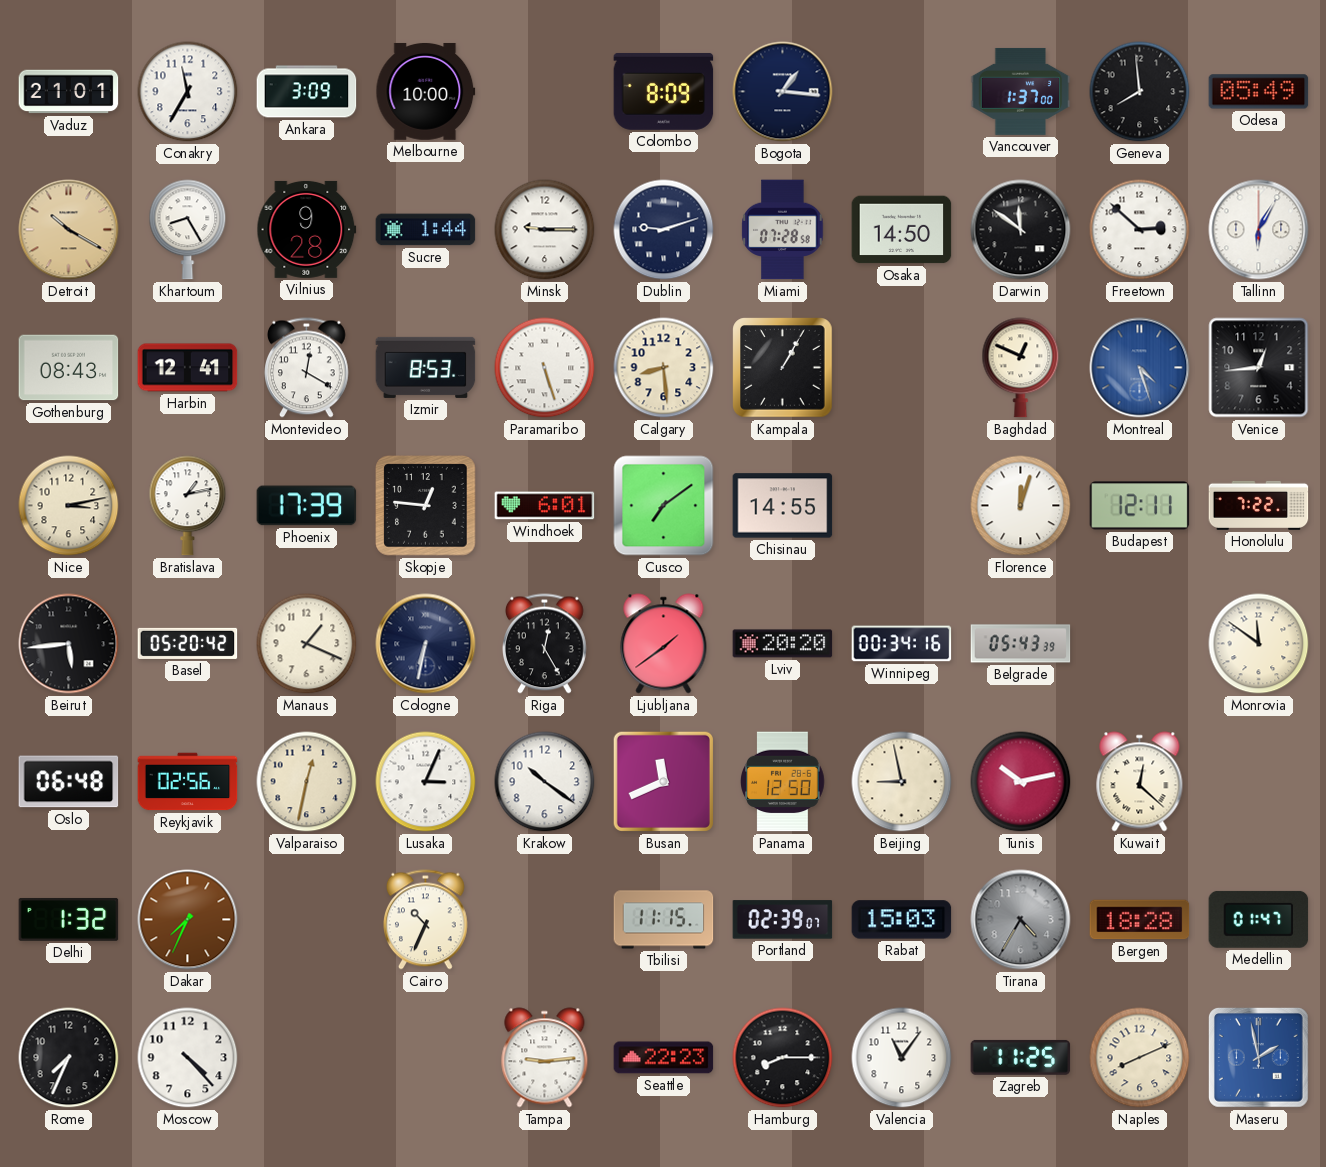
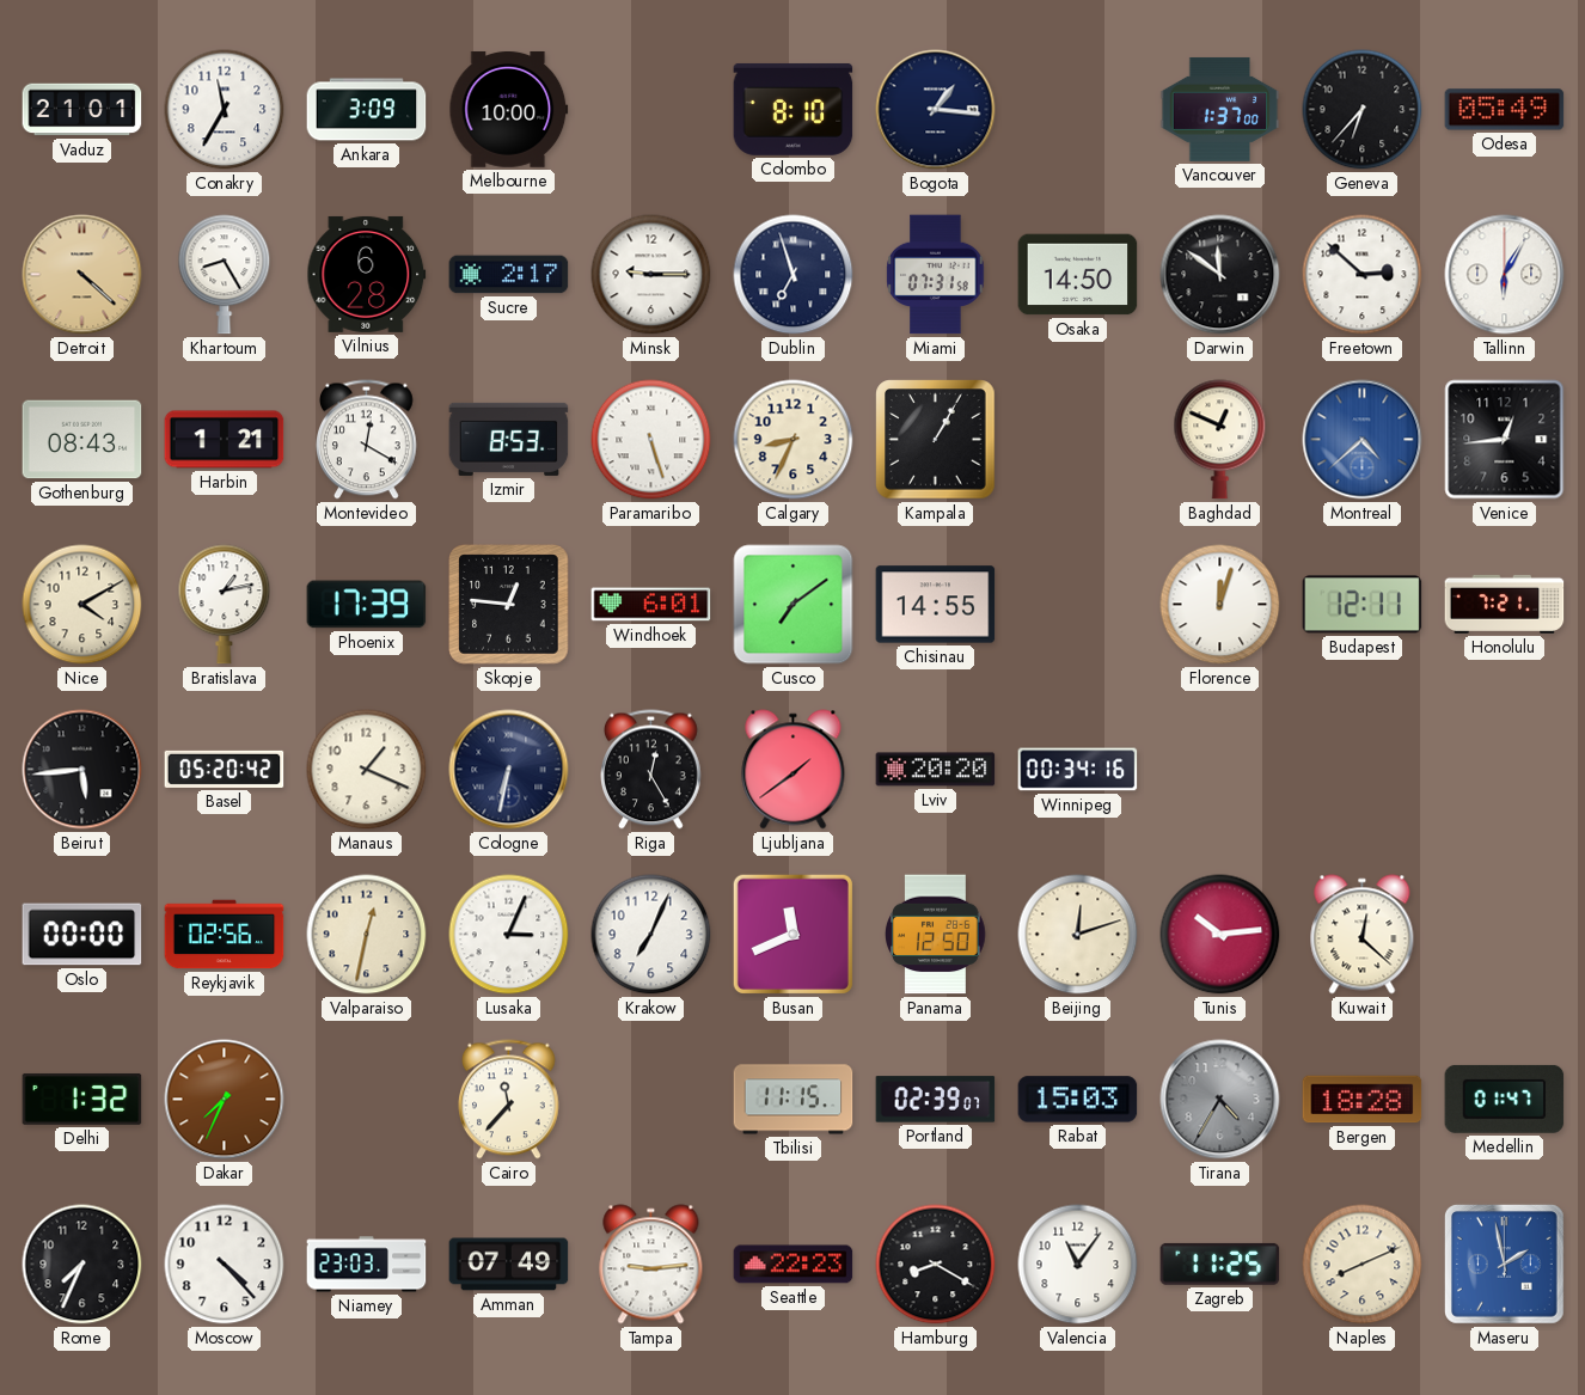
Colombo: 8:09 -> 8:10
Geneva: 7:59 -> 6:37
Detroit: 10:20 -> 4:22
Vilnius: 9:28 -> 6:28
Sucre: 1:44 -> 2:17
Dublin: 9:12 -> 6:57
Miami: 07:28 -> 07:31
Harbin: 12:41 -> 1:21
Calgary: 8:29 -> 8:34
Montreal: 4:27 -> 4:38
Nice: 3:13 -> 4:10
Honolulu: 7:22 -> 7:21
Belgrade: 05:43 -> none
Monrovia: 11:51 -> none
Oslo: 06:48 -> 00:00
Krakow: 10:21 -> 7:04
Beijing: 8:58 -> 12:12
Tunis: 10:13 -> 10:14
Cairo: 10:34 -> 11:37
Niamey: none -> 23:03
Amman: none -> 07:49
Hamburg: 8:15 -> 8:20
